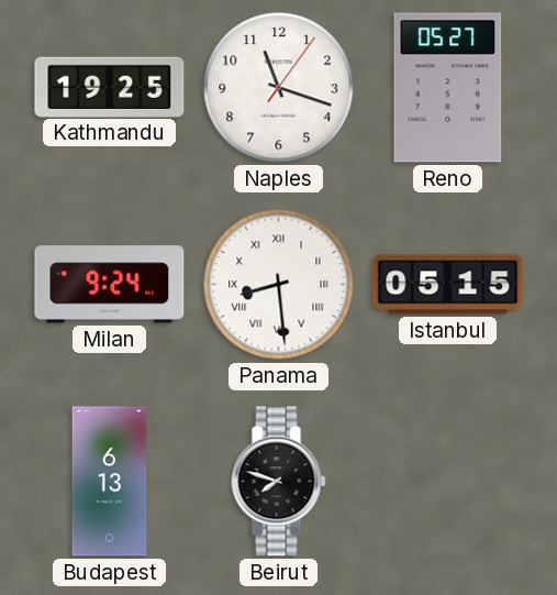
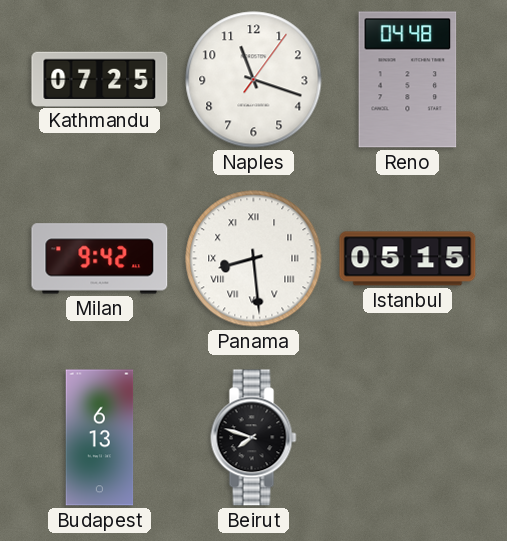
Kathmandu: 19:25 -> 07:25
Reno: 05:27 -> 04:48
Milan: 9:24 -> 9:42
